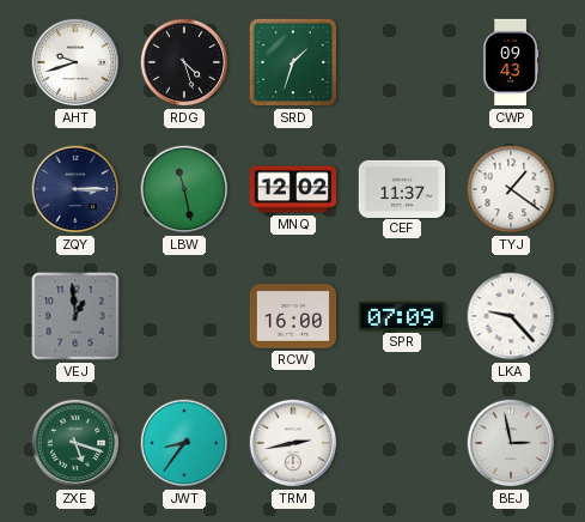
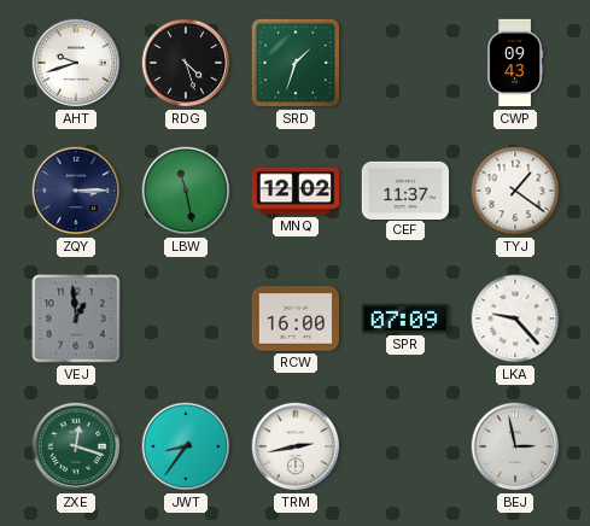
ZXE: 5:18 -> 12:18
